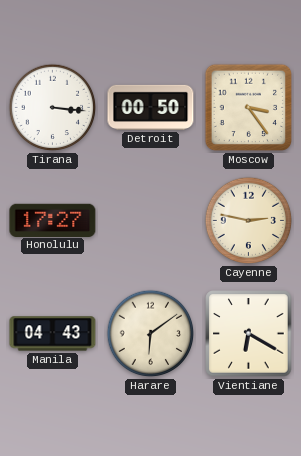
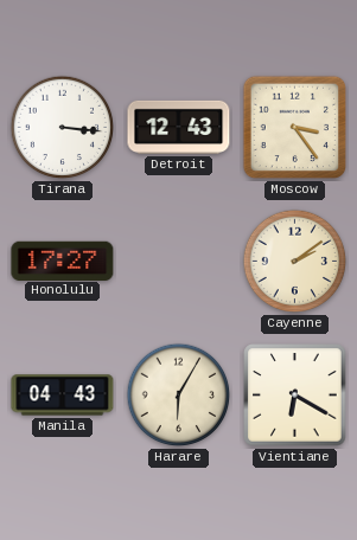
Detroit: 00:50 -> 12:43
Cayenne: 2:47 -> 2:09
Harare: 6:09 -> 6:05
